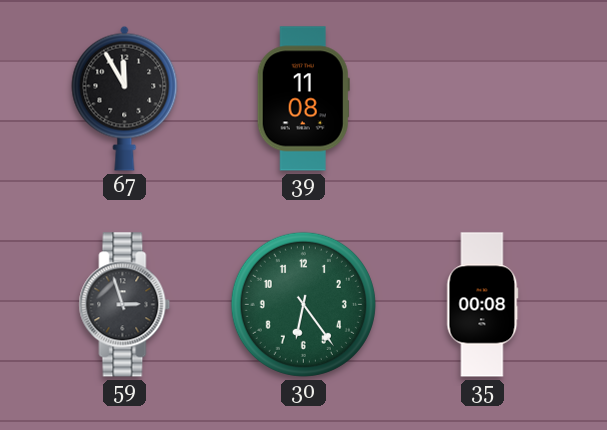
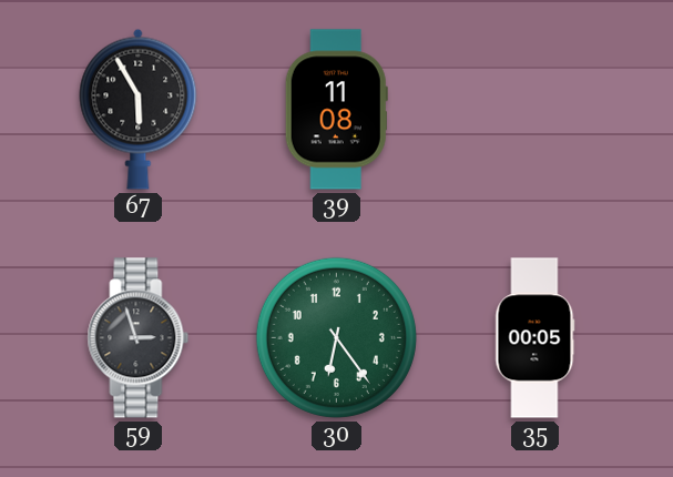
67: 11:55 -> 5:55
35: 00:08 -> 00:05
